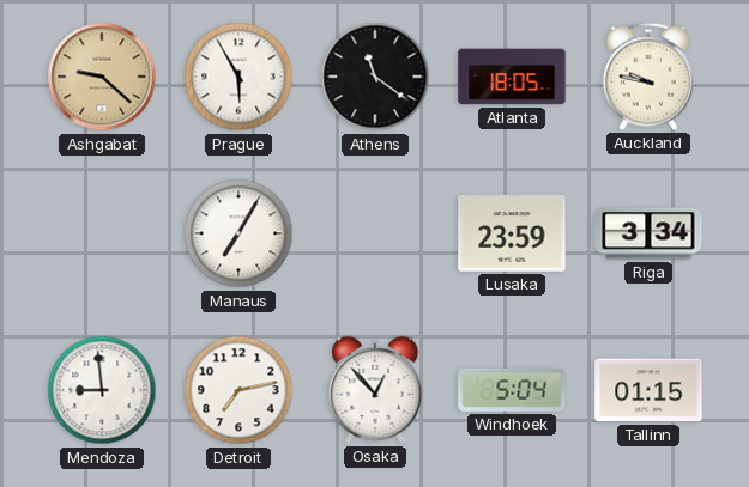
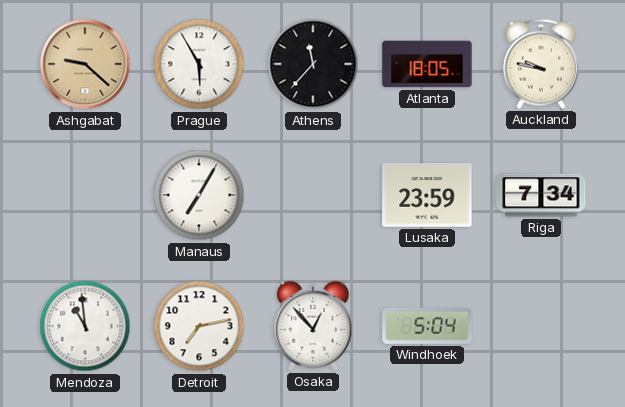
Athens: 11:21 -> 11:37
Riga: 3:34 -> 7:34
Mendoza: 8:59 -> 10:59
Tallinn: 01:15 -> none
